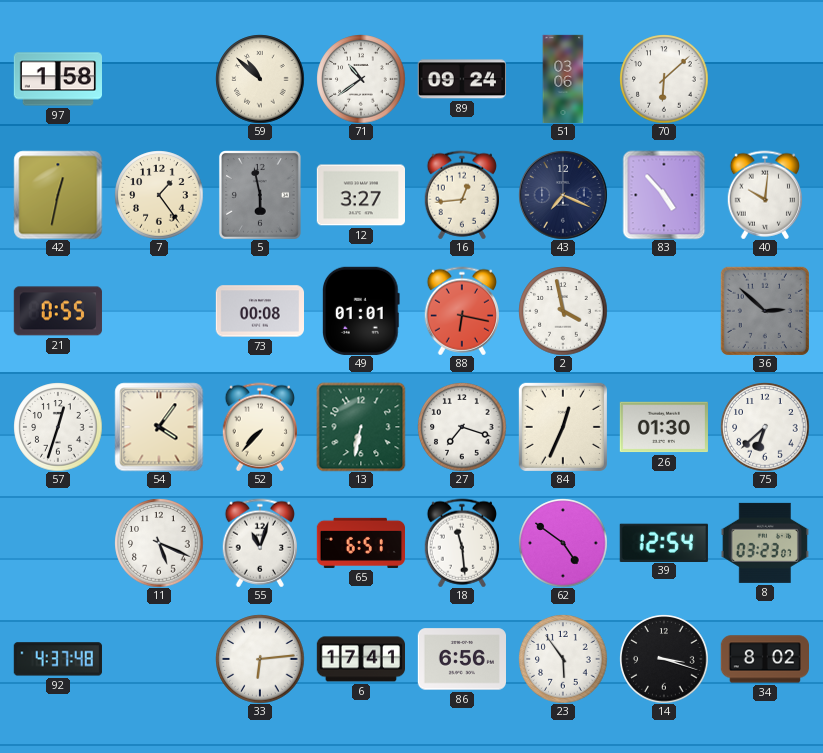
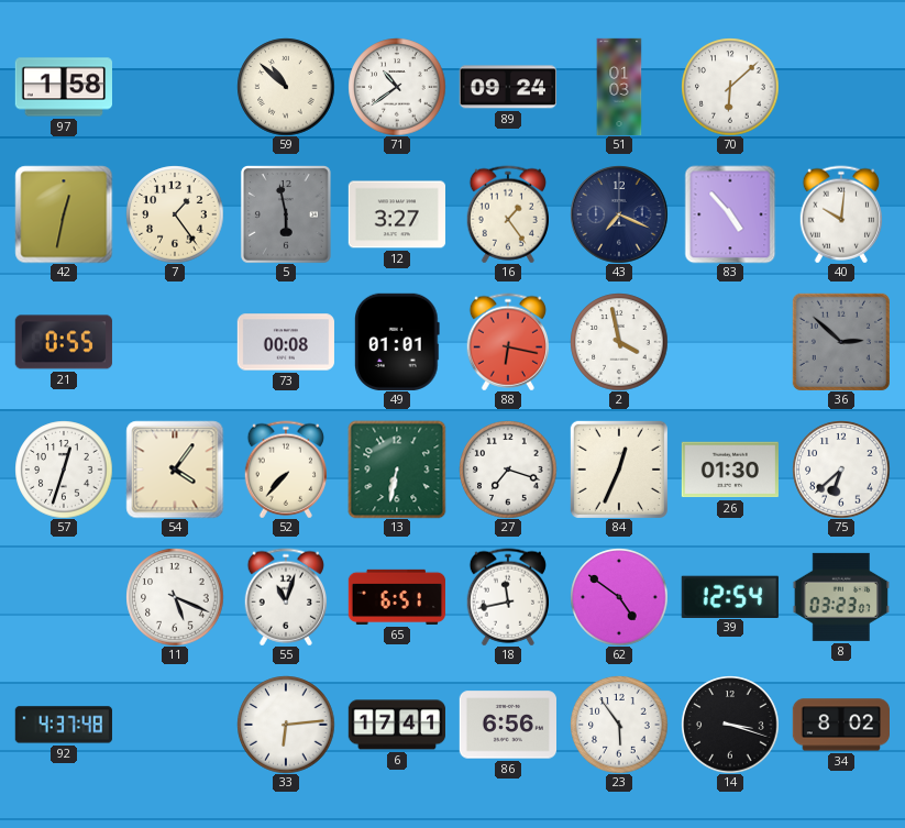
51: 03:06 -> 01:03
16: 12:44 -> 1:24
18: 11:29 -> 11:43
